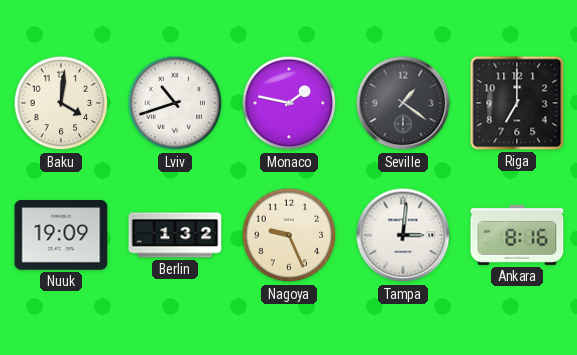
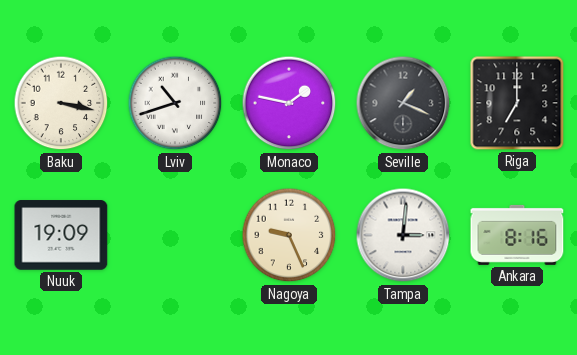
Baku: 4:01 -> 3:17
Seville: 1:21 -> 1:19
Berlin: 1:32 -> none
